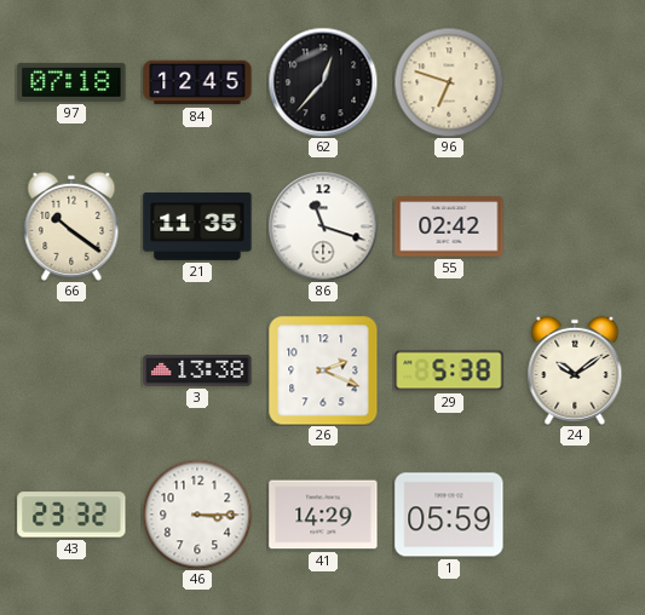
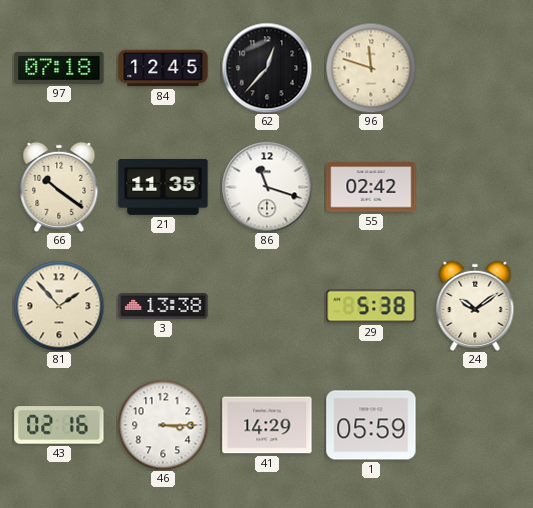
96: 6:48 -> 11:48
81: none -> 1:53
26: 2:19 -> none
43: 23:32 -> 02:16
